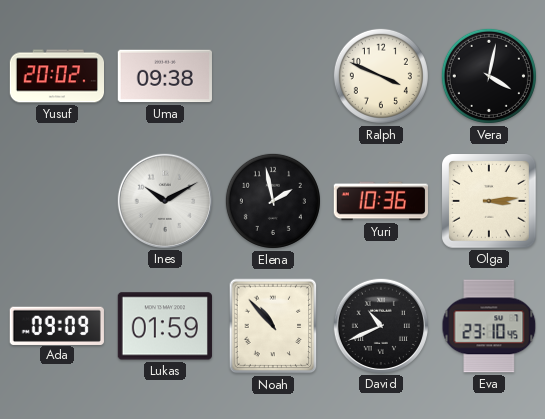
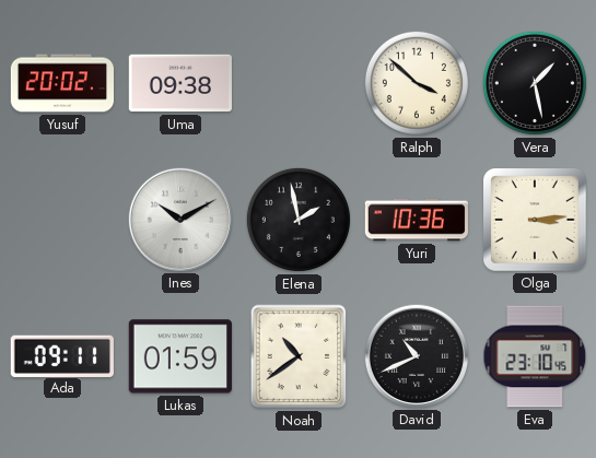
Ralph: 3:49 -> 3:52
Vera: 4:02 -> 1:28
Ada: 09:09 -> 09:11
Noah: 10:53 -> 10:39
